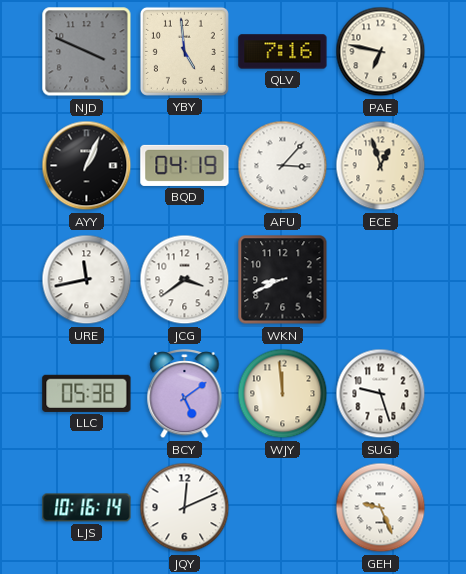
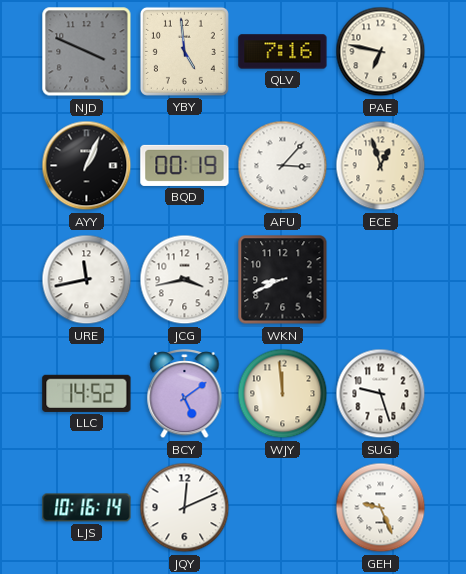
BQD: 04:19 -> 00:19
JCG: 3:39 -> 3:43
LLC: 05:38 -> 14:52
